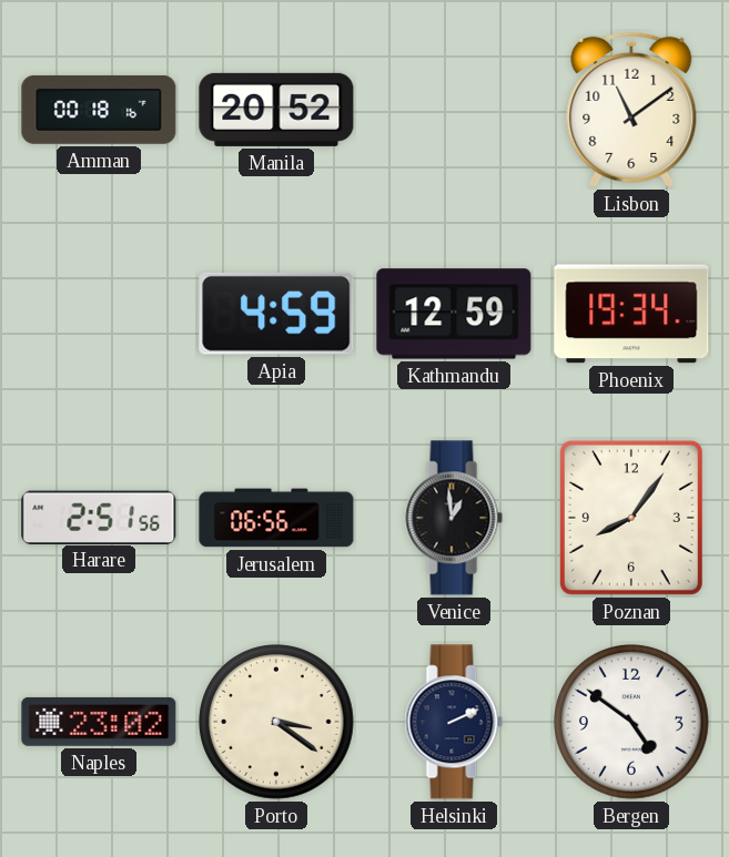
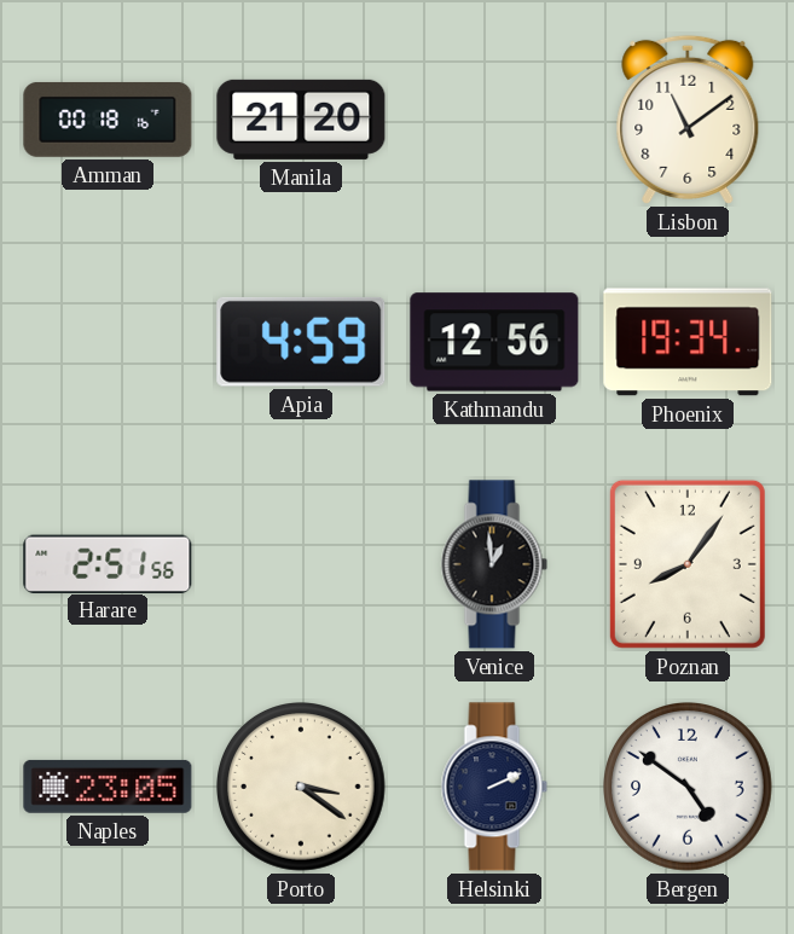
Manila: 20:52 -> 21:20
Kathmandu: 12:59 -> 12:56
Jerusalem: 06:56 -> none
Naples: 23:02 -> 23:05
